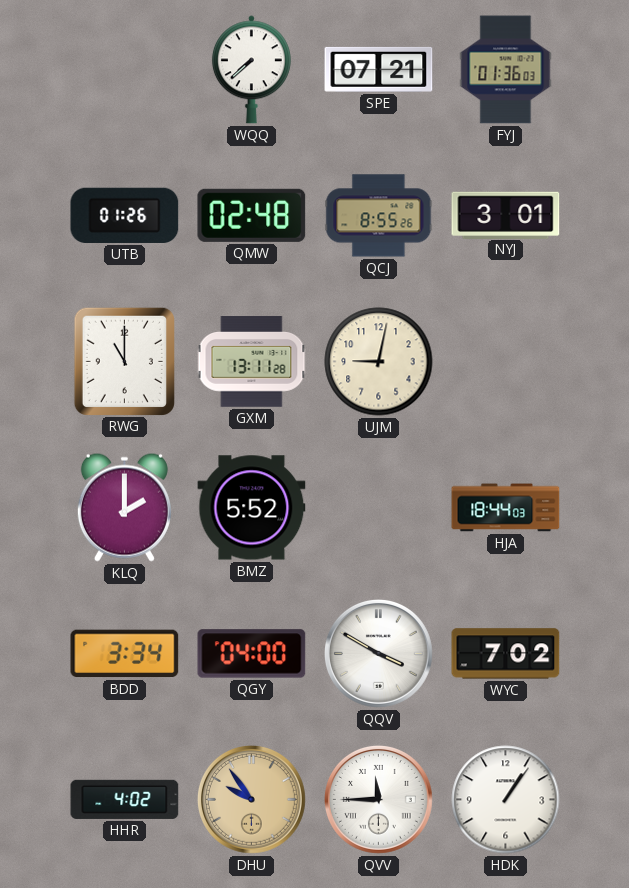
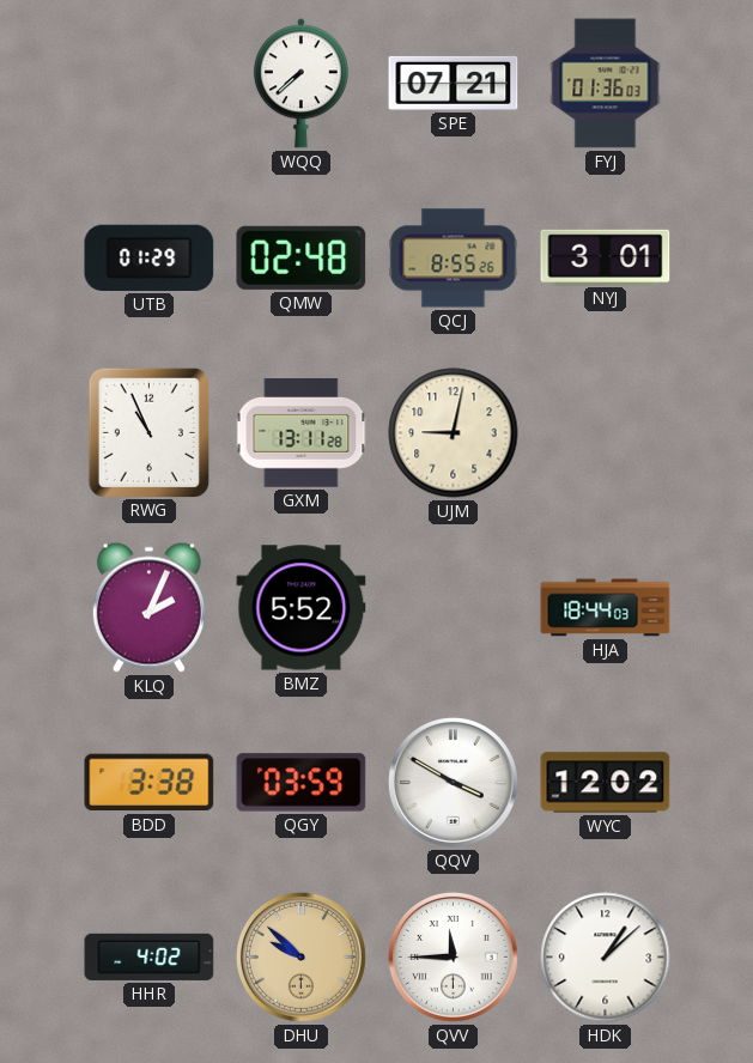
UTB: 01:26 -> 01:29
RWG: 11:00 -> 10:56
KLQ: 2:00 -> 2:04
BDD: 3:34 -> 3:38
QGY: 04:00 -> 03:59
WYC: 7:02 -> 12:02
DHU: 9:54 -> 9:52
HDK: 1:06 -> 1:08
